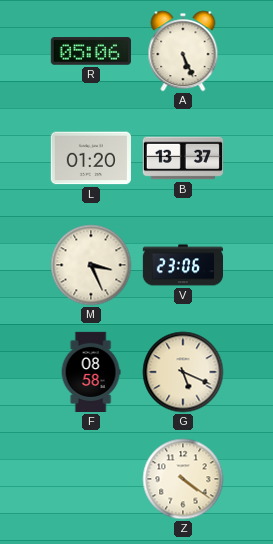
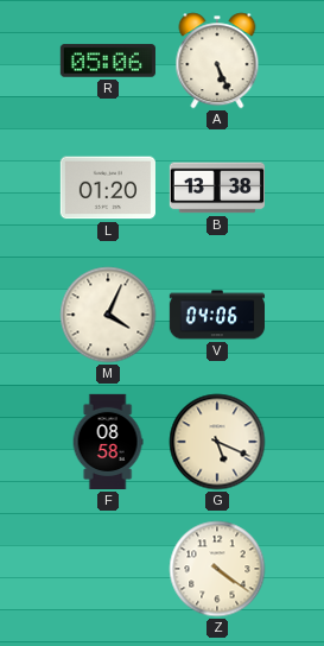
B: 13:37 -> 13:38
M: 3:26 -> 4:04
V: 23:06 -> 04:06
